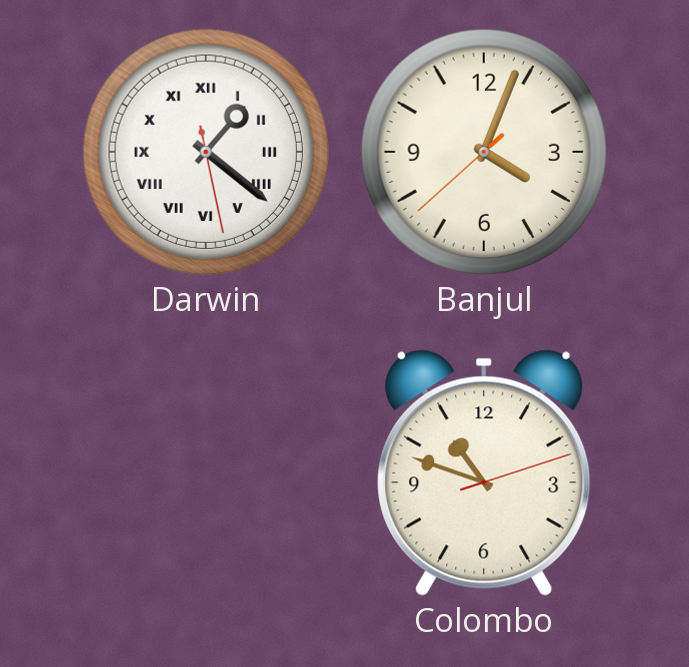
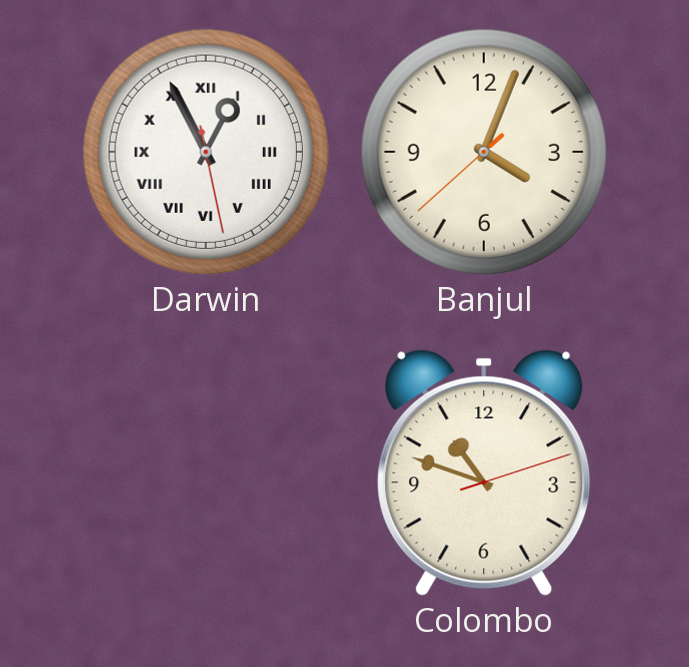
Darwin: 1:21 -> 12:55
